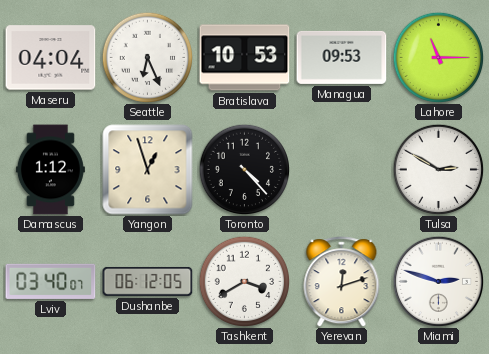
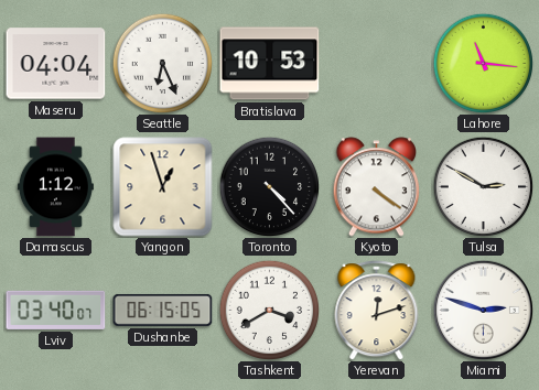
Managua: 09:53 -> none
Lahore: 11:15 -> 11:16
Kyoto: none -> 4:21
Dushanbe: 06:12 -> 06:15
